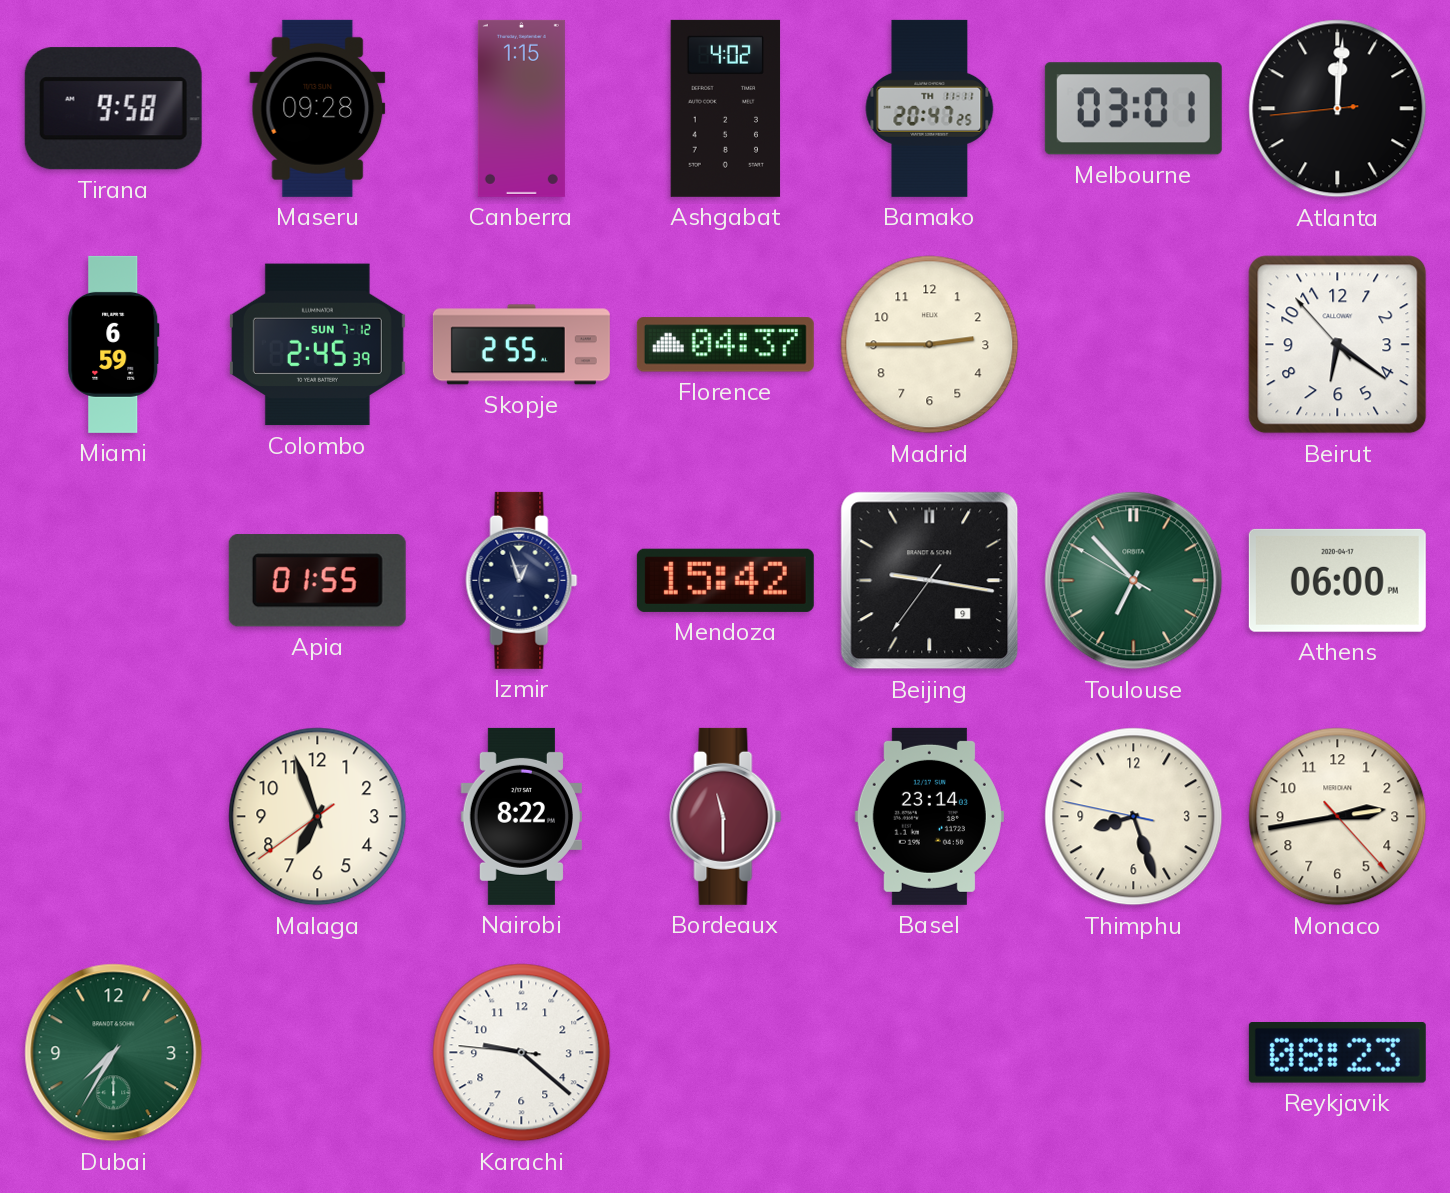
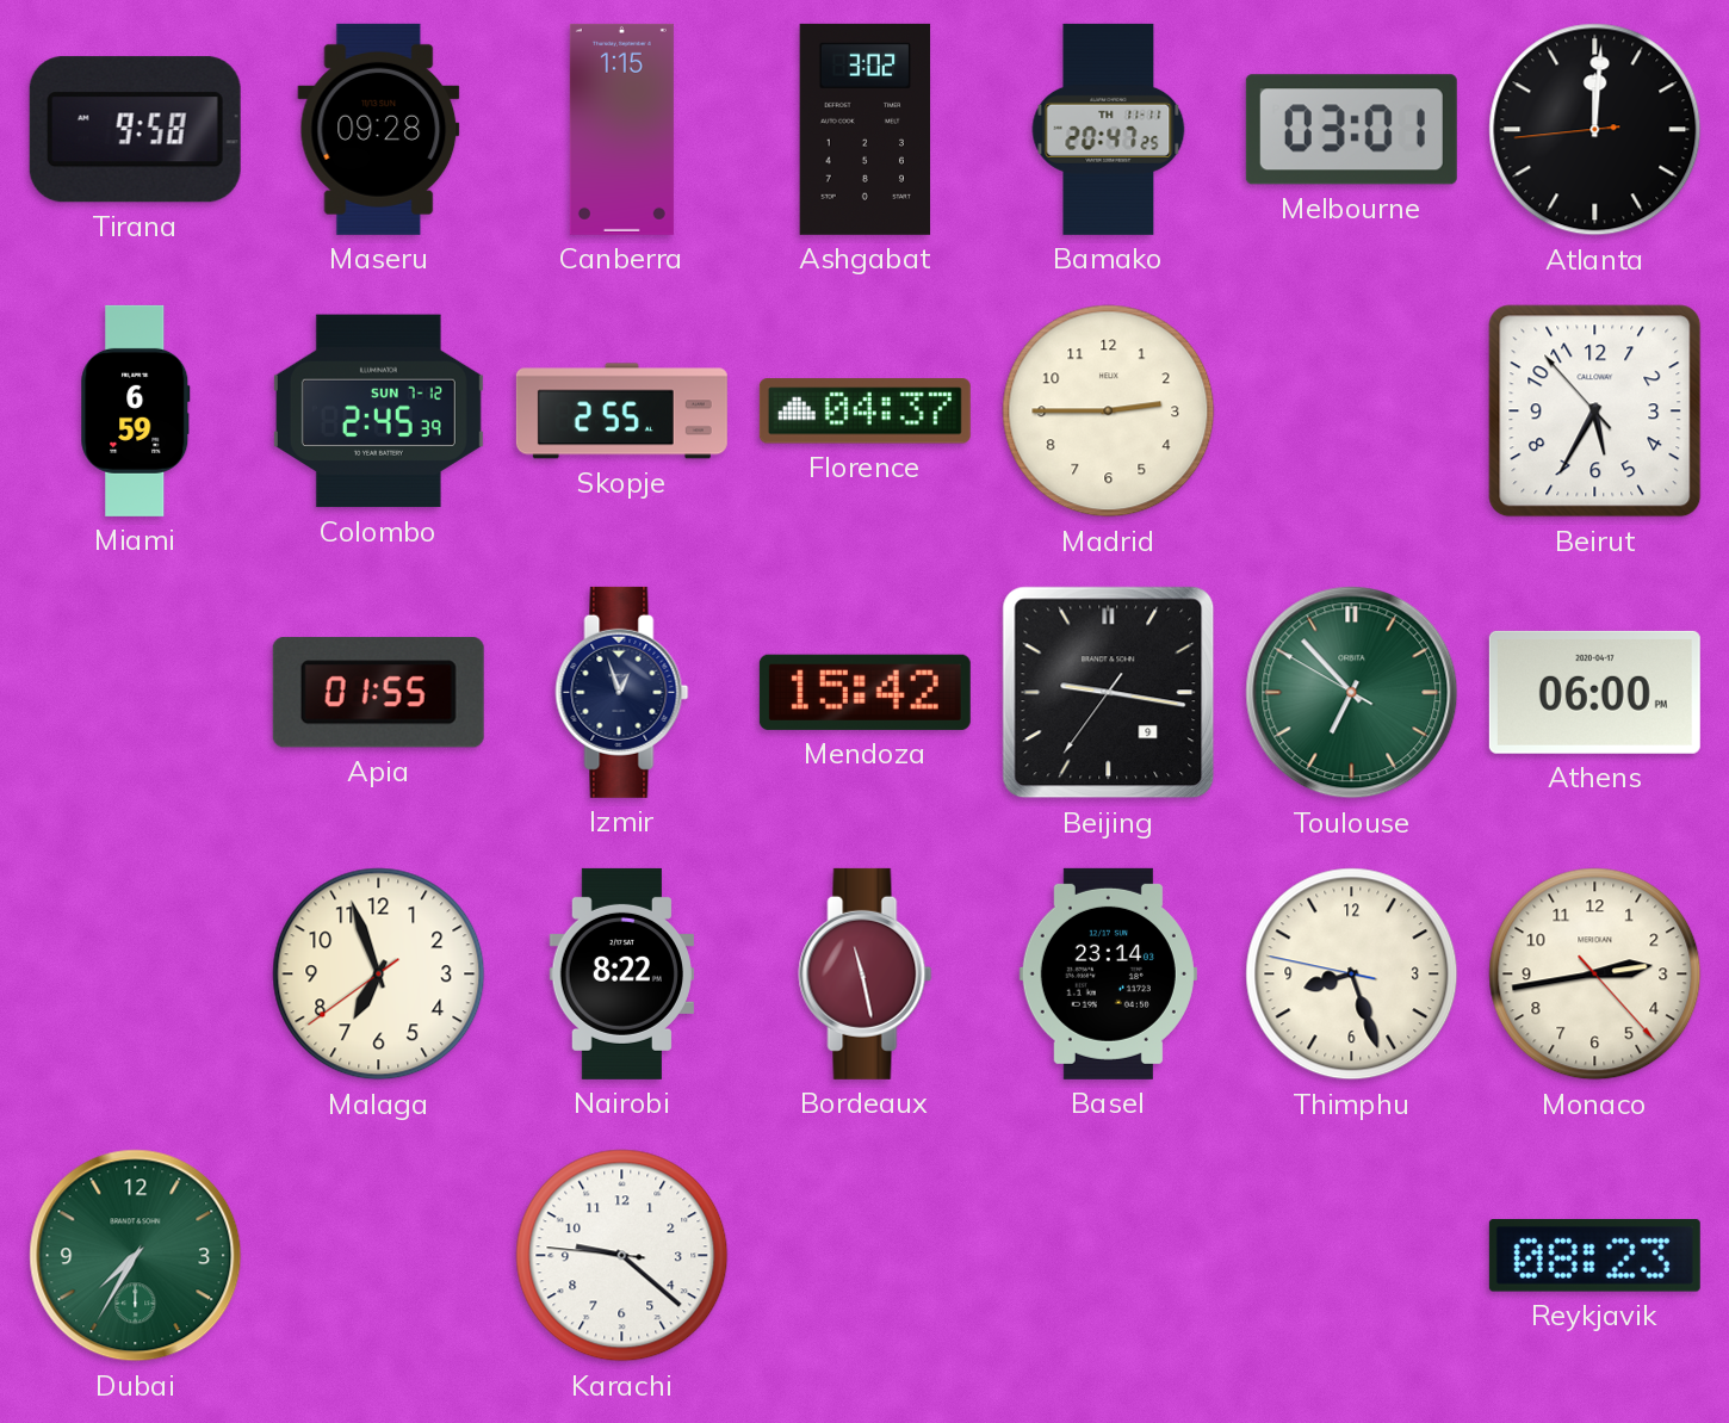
Ashgabat: 4:02 -> 3:02
Beirut: 6:20 -> 5:34
Bordeaux: 11:30 -> 11:28
